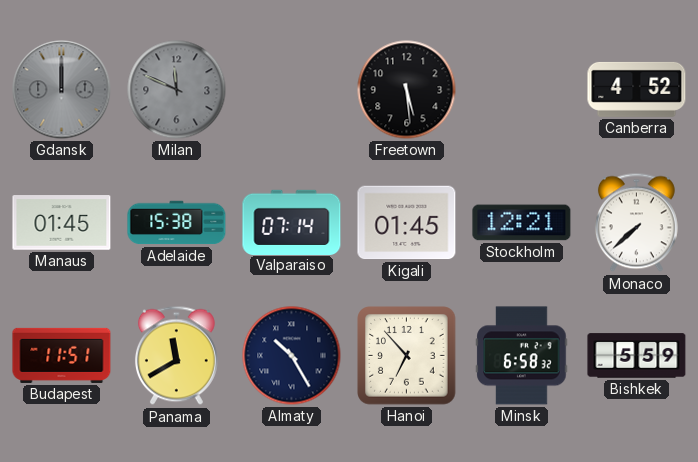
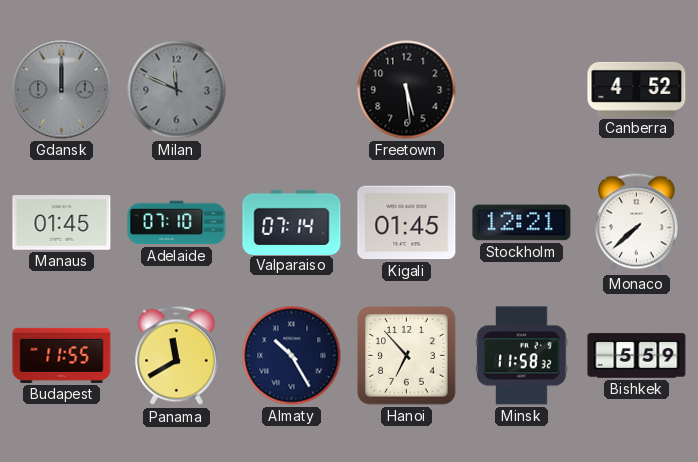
Adelaide: 15:38 -> 07:10
Budapest: 11:51 -> 11:55
Minsk: 6:58 -> 11:58
